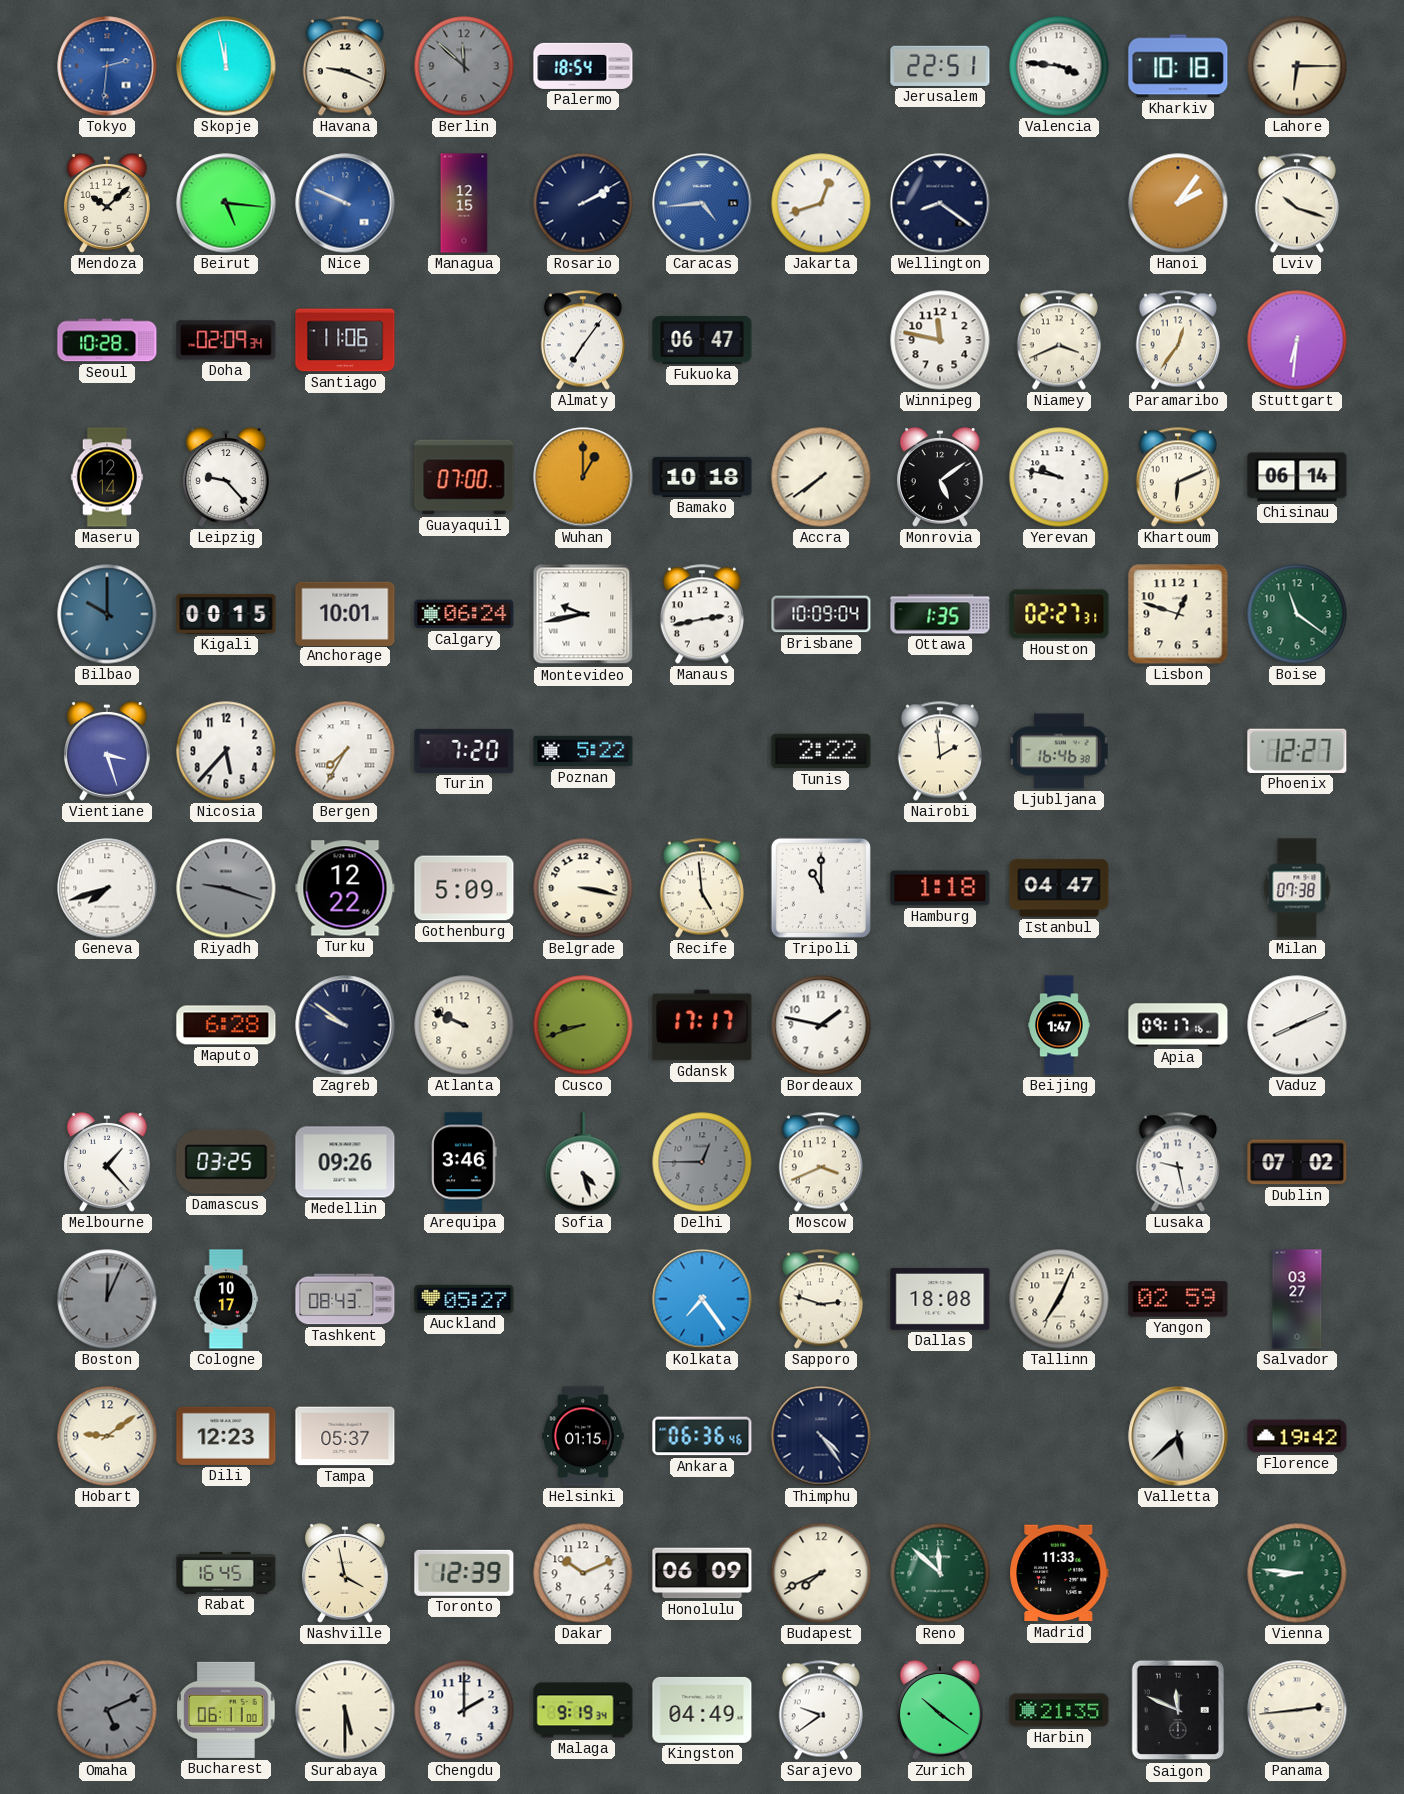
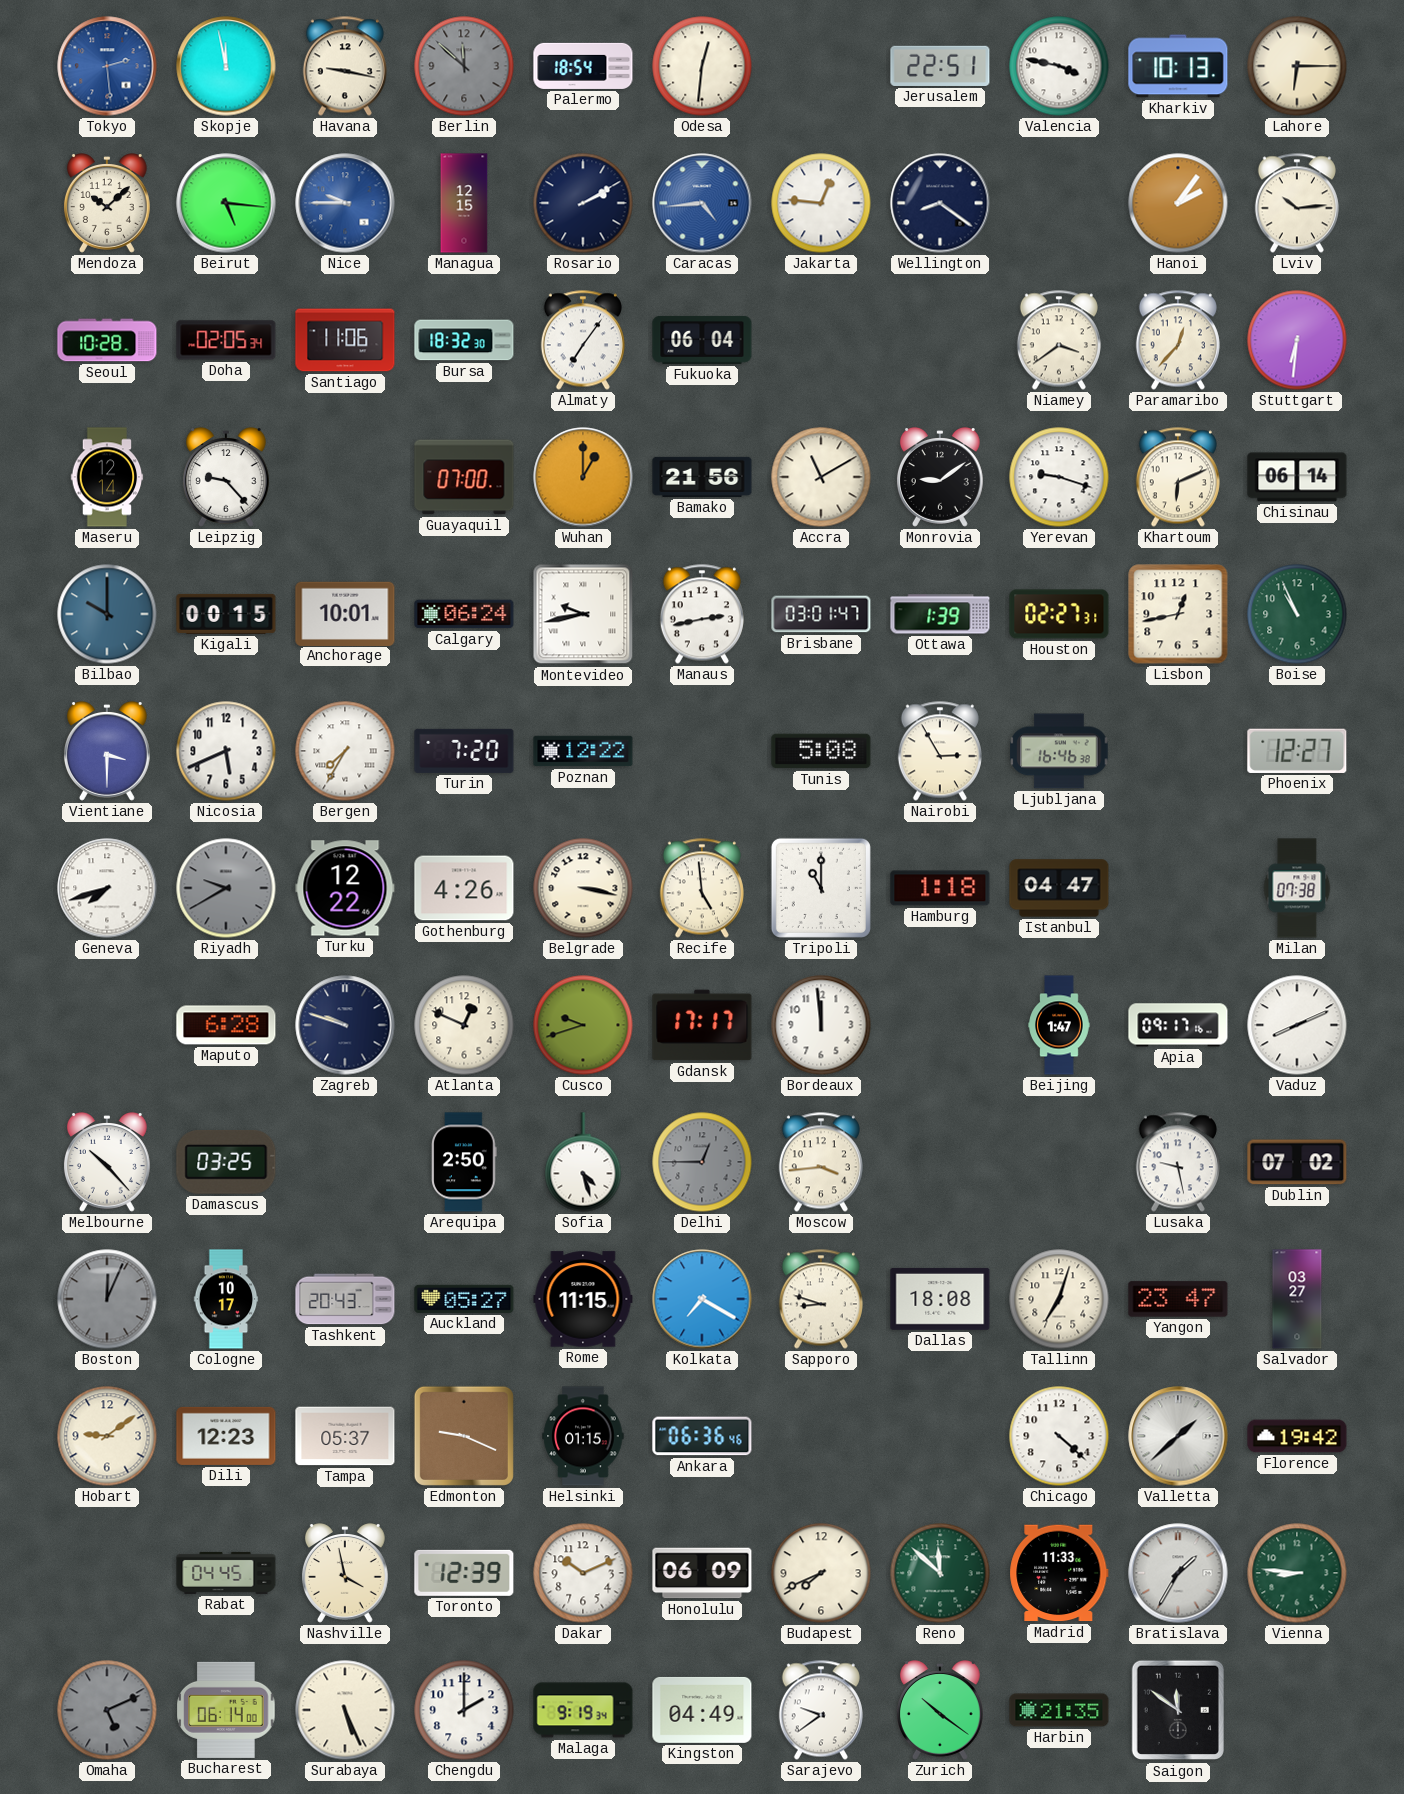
Tokyo: 2:31 -> 2:29
Havana: 9:19 -> 9:17
Odesa: none -> 12:31
Valencia: 3:46 -> 3:47
Kharkiv: 10:18 -> 10:13
Nice: 9:49 -> 9:45
Jakarta: 12:42 -> 12:46
Lviv: 10:18 -> 10:14
Doha: 02:09 -> 02:05
Bursa: none -> 18:32
Fukuoka: 06:47 -> 06:04
Winnipeg: 11:47 -> none
Niamey: 3:41 -> 3:39
Paramaribo: 12:36 -> 12:37
Bamako: 10:18 -> 21:56
Accra: 7:39 -> 11:10
Monrovia: 5:09 -> 9:09
Yerevan: 9:47 -> 9:18
Brisbane: 10:09 -> 03:01
Ottawa: 1:35 -> 1:39
Lisbon: 12:48 -> 12:43
Boise: 11:21 -> 10:56
Vientiane: 3:27 -> 3:30
Nicosia: 5:37 -> 5:41
Poznan: 5:22 -> 12:22
Tunis: 2:22 -> 5:08
Nairobi: 1:59 -> 2:55
Riyadh: 9:18 -> 9:40
Gothenburg: 5:09 -> 4:26
Zagreb: 9:51 -> 9:48
Atlanta: 9:49 -> 12:49
Cusco: 8:42 -> 9:42
Bordeaux: 1:47 -> 11:59
Melbourne: 1:23 -> 10:23
Medellin: 09:26 -> none
Arequipa: 3:46 -> 2:50
Moscow: 3:41 -> 3:44
Tashkent: 08:43 -> 20:43
Rome: none -> 11:15
Kolkata: 7:24 -> 7:20
Sapporo: 2:48 -> 8:48
Tallinn: 7:04 -> 7:03
Yangon: 02:59 -> 23:47
Edmonton: none -> 9:19
Thimphu: 4:24 -> none
Chicago: none -> 4:22
Valletta: 5:38 -> 1:38
Rabat: 16:45 -> 04:45
Bratislava: none -> 1:35
Bucharest: 06:11 -> 06:14
Surabaya: 5:30 -> 5:26
Saigon: 11:49 -> 11:51
Panama: 2:44 -> none
